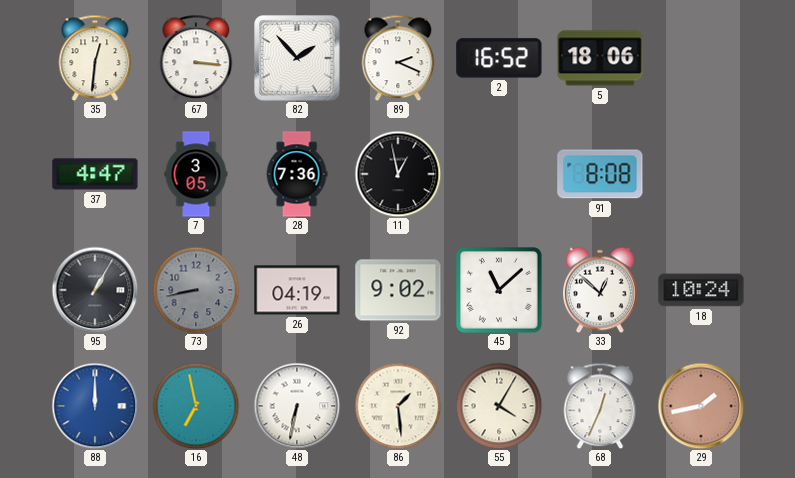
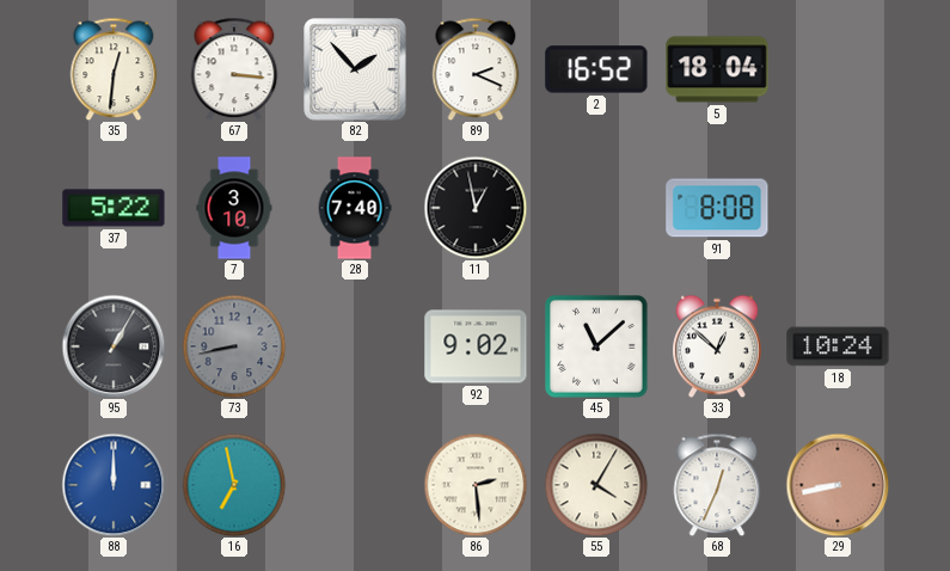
5: 18:06 -> 18:04
37: 4:47 -> 5:22
7: 3:05 -> 3:10
28: 7:36 -> 7:40
26: 04:19 -> none
48: 6:32 -> none
86: 1:29 -> 2:29
29: 1:43 -> 8:43
